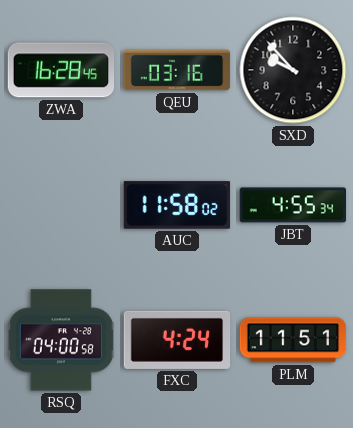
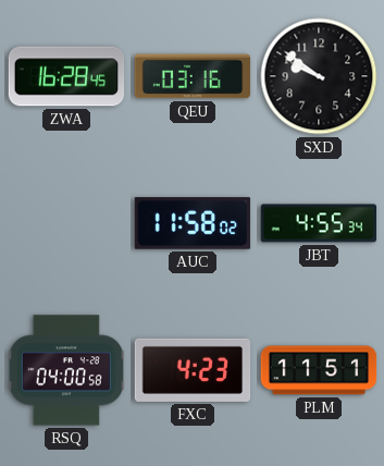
SXD: 9:53 -> 9:51
FXC: 4:24 -> 4:23
